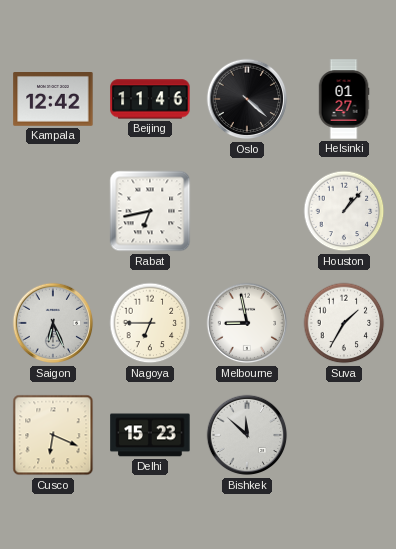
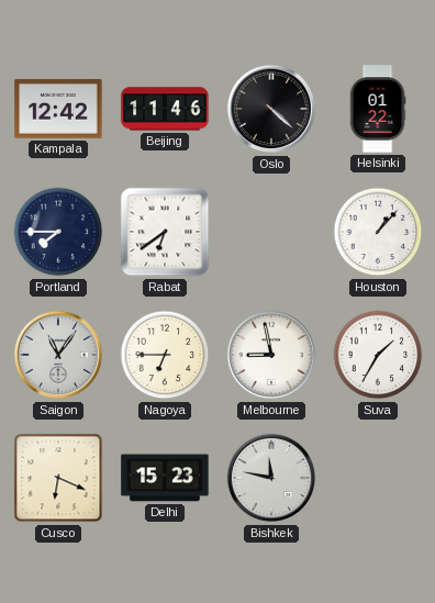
Helsinki: 01:27 -> 01:22
Portland: none -> 7:45
Rabat: 6:43 -> 6:39
Saigon: 6:26 -> 11:06
Bishkek: 11:52 -> 11:47
